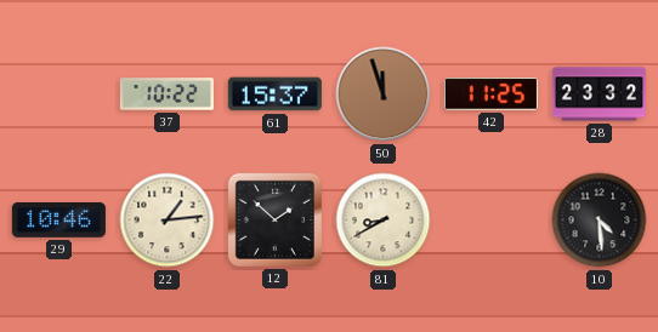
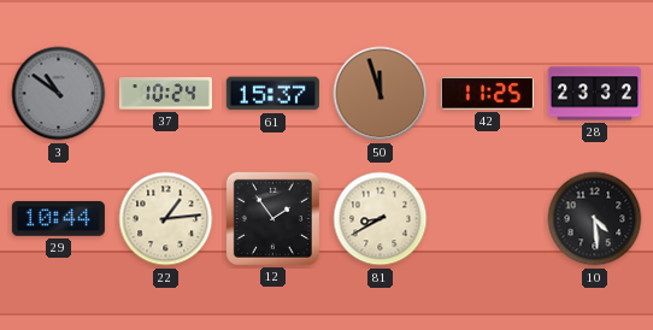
3: none -> 10:51
37: 10:22 -> 10:24
29: 10:46 -> 10:44
12: 1:52 -> 1:54
